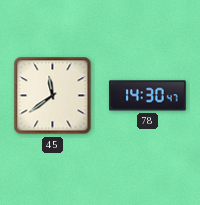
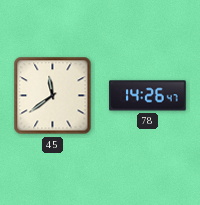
78: 14:30 -> 14:26
